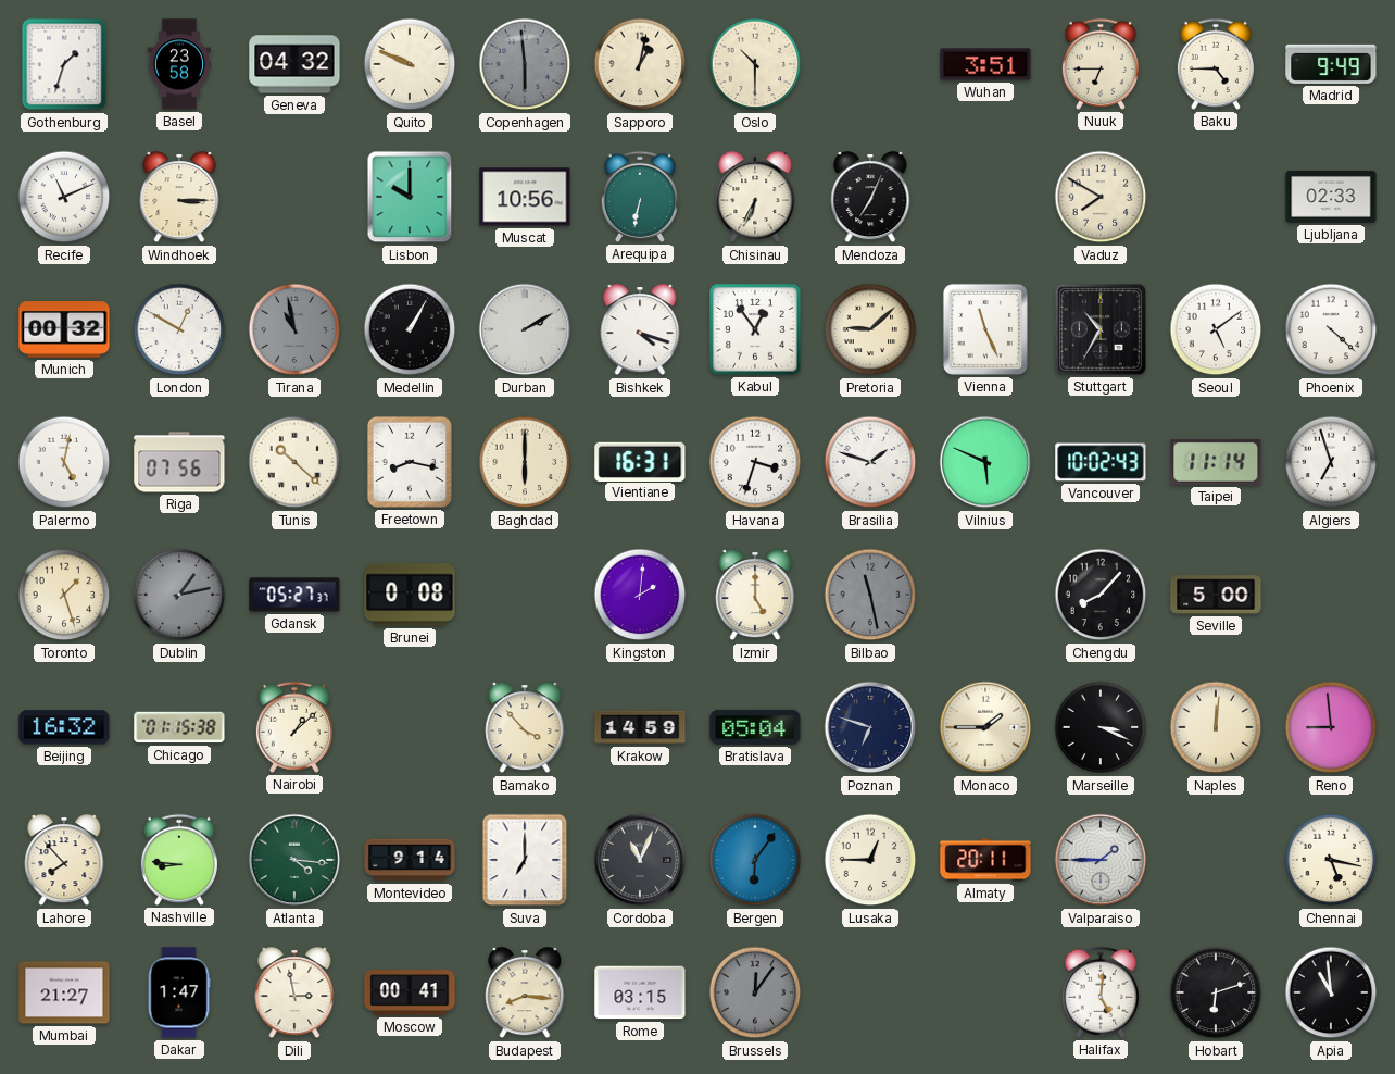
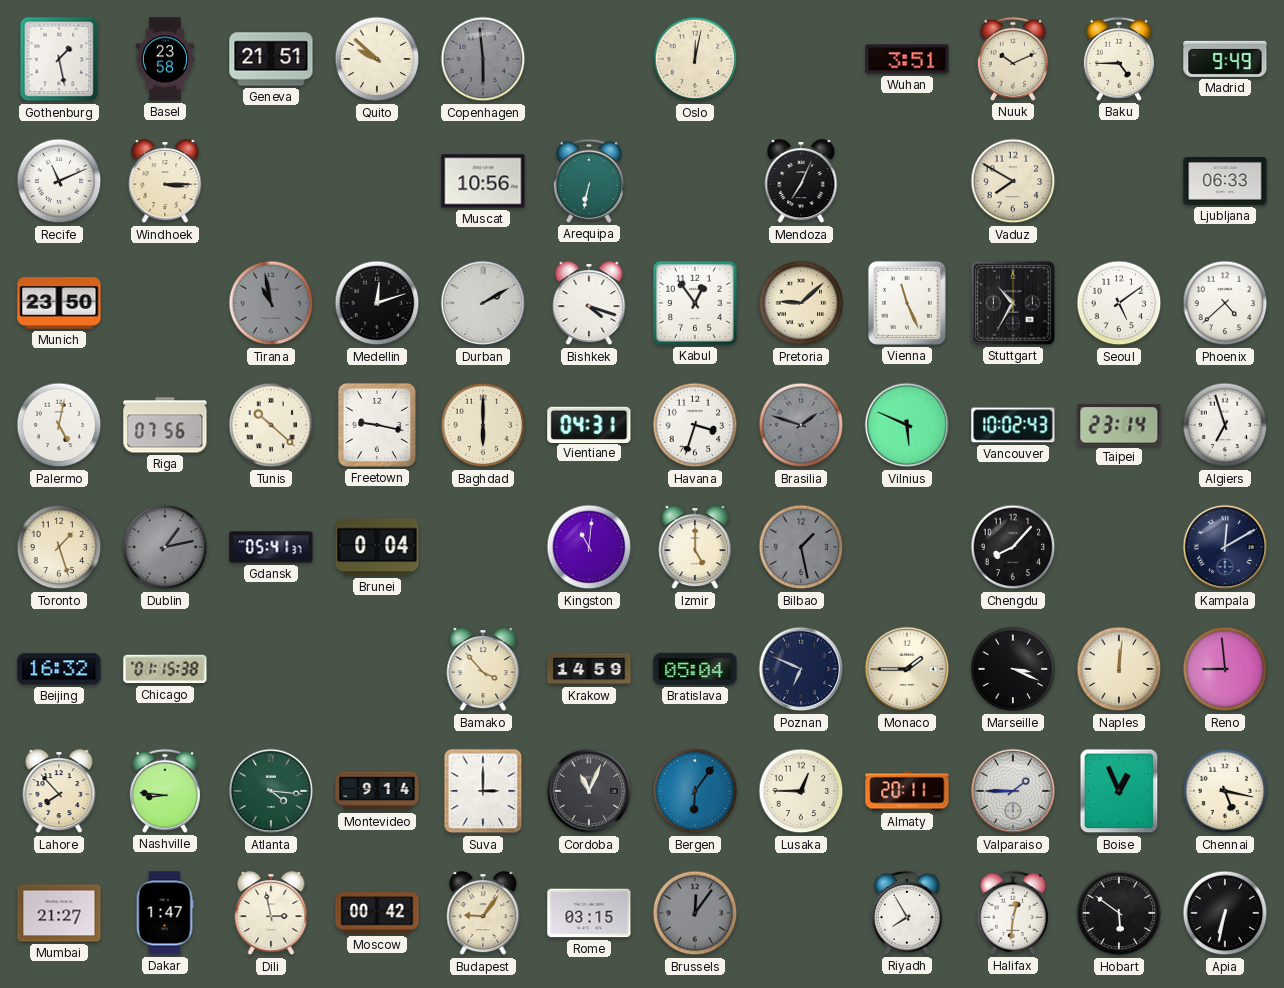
Gothenburg: 1:33 -> 1:28
Geneva: 04:32 -> 21:51
Quito: 9:49 -> 9:52
Sapporo: 1:02 -> none
Oslo: 10:30 -> 12:02
Nuuk: 6:45 -> 10:11
Lisbon: 10:00 -> none
Chisinau: 6:34 -> none
Ljubljana: 02:33 -> 06:33
Munich: 00:32 -> 23:50
London: 12:50 -> none
Medellin: 1:05 -> 12:12
Phoenix: 4:22 -> 4:38
Freetown: 8:17 -> 9:17
Vientiane: 16:31 -> 04:31
Brasilia dial: white -> grey
Taipei: 11:14 -> 23:14
Gdansk: 05:27 -> 05:41
Brunei: 0:08 -> 0:04
Kingston: 2:01 -> 11:01
Bilbao: 11:28 -> 1:28
Seville: 5:00 -> none
Kampala: none -> 12:10
Nairobi: 1:08 -> none
Poznan: 6:48 -> 6:49
Suva: 7:00 -> 3:00
Boise: none -> 12:56
Moscow: 00:41 -> 00:42
Budapest: 8:16 -> 9:06
Riyadh: none -> 7:55
Halifax: 5:01 -> 12:31
Hobart: 6:12 -> 5:51
Apia: 10:59 -> 6:32
